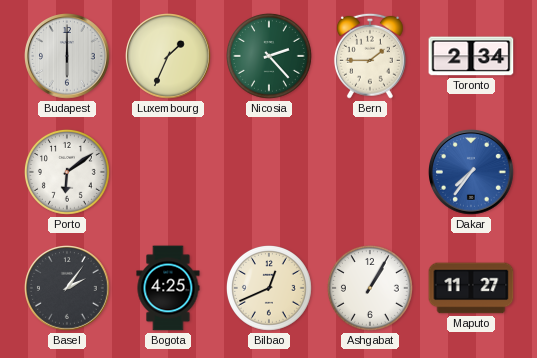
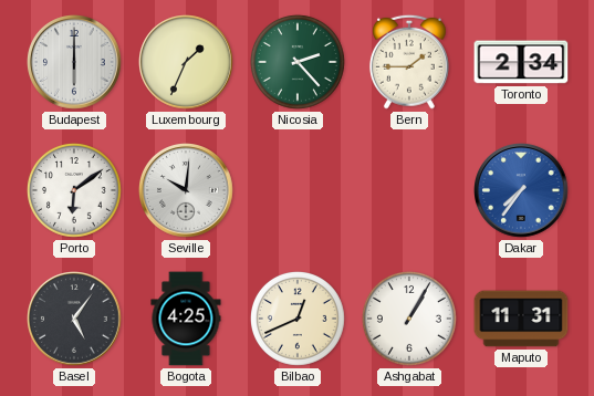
Seville: none -> 10:01
Basel: 2:06 -> 5:06
Maputo: 11:27 -> 11:31
